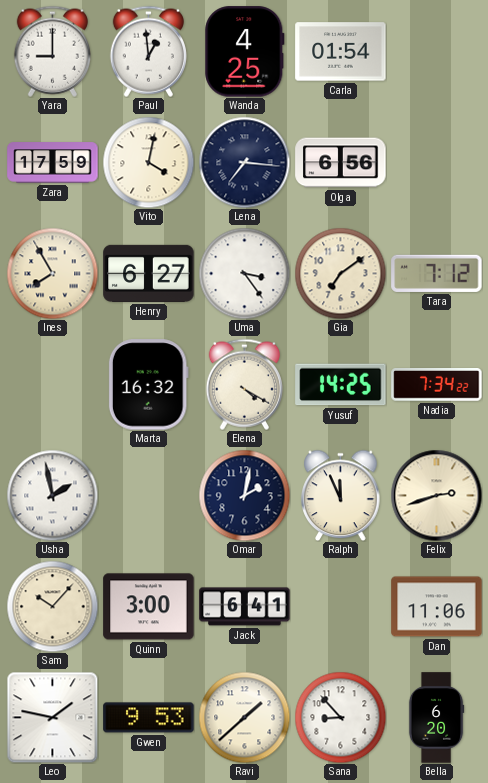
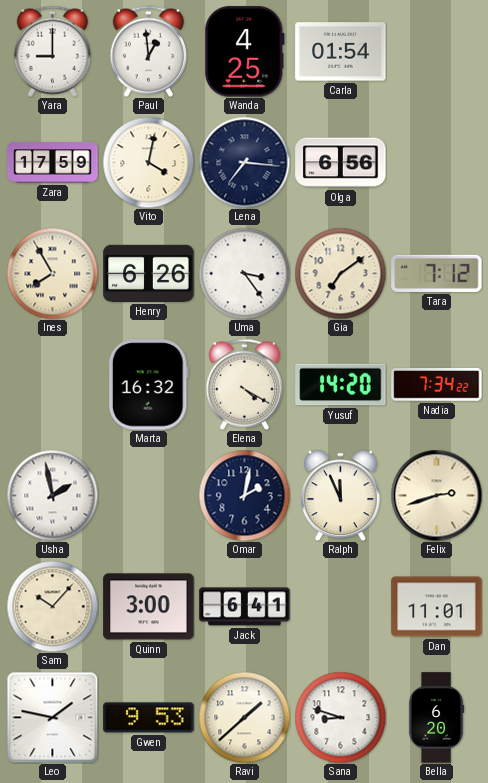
Henry: 6:27 -> 6:26
Yusuf: 14:25 -> 14:20
Dan: 11:06 -> 11:01
Sana: 8:53 -> 8:48
